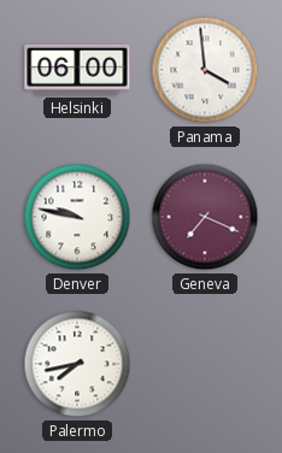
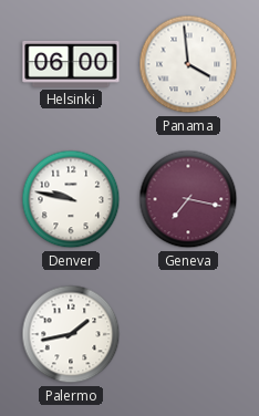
Geneva: 7:19 -> 7:17
Palermo: 7:43 -> 1:43
